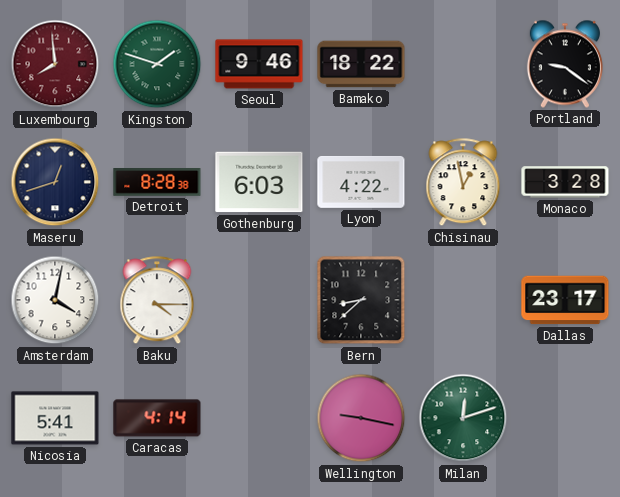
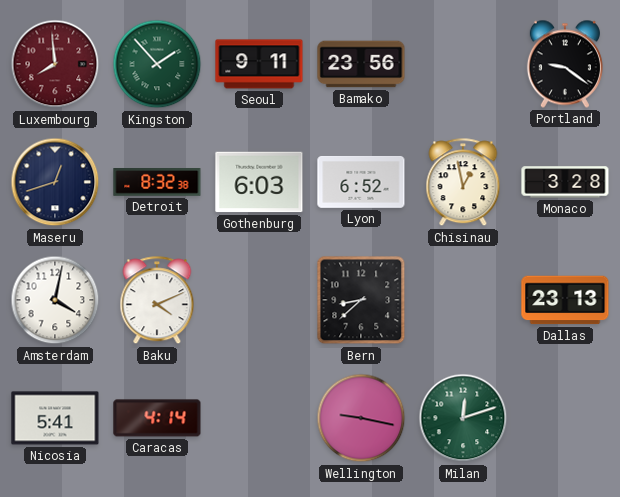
Kingston: 1:48 -> 1:53
Seoul: 9:46 -> 9:11
Bamako: 18:22 -> 23:56
Detroit: 8:28 -> 8:32
Lyon: 4:22 -> 6:52
Baku: 4:15 -> 4:11
Dallas: 23:17 -> 23:13
